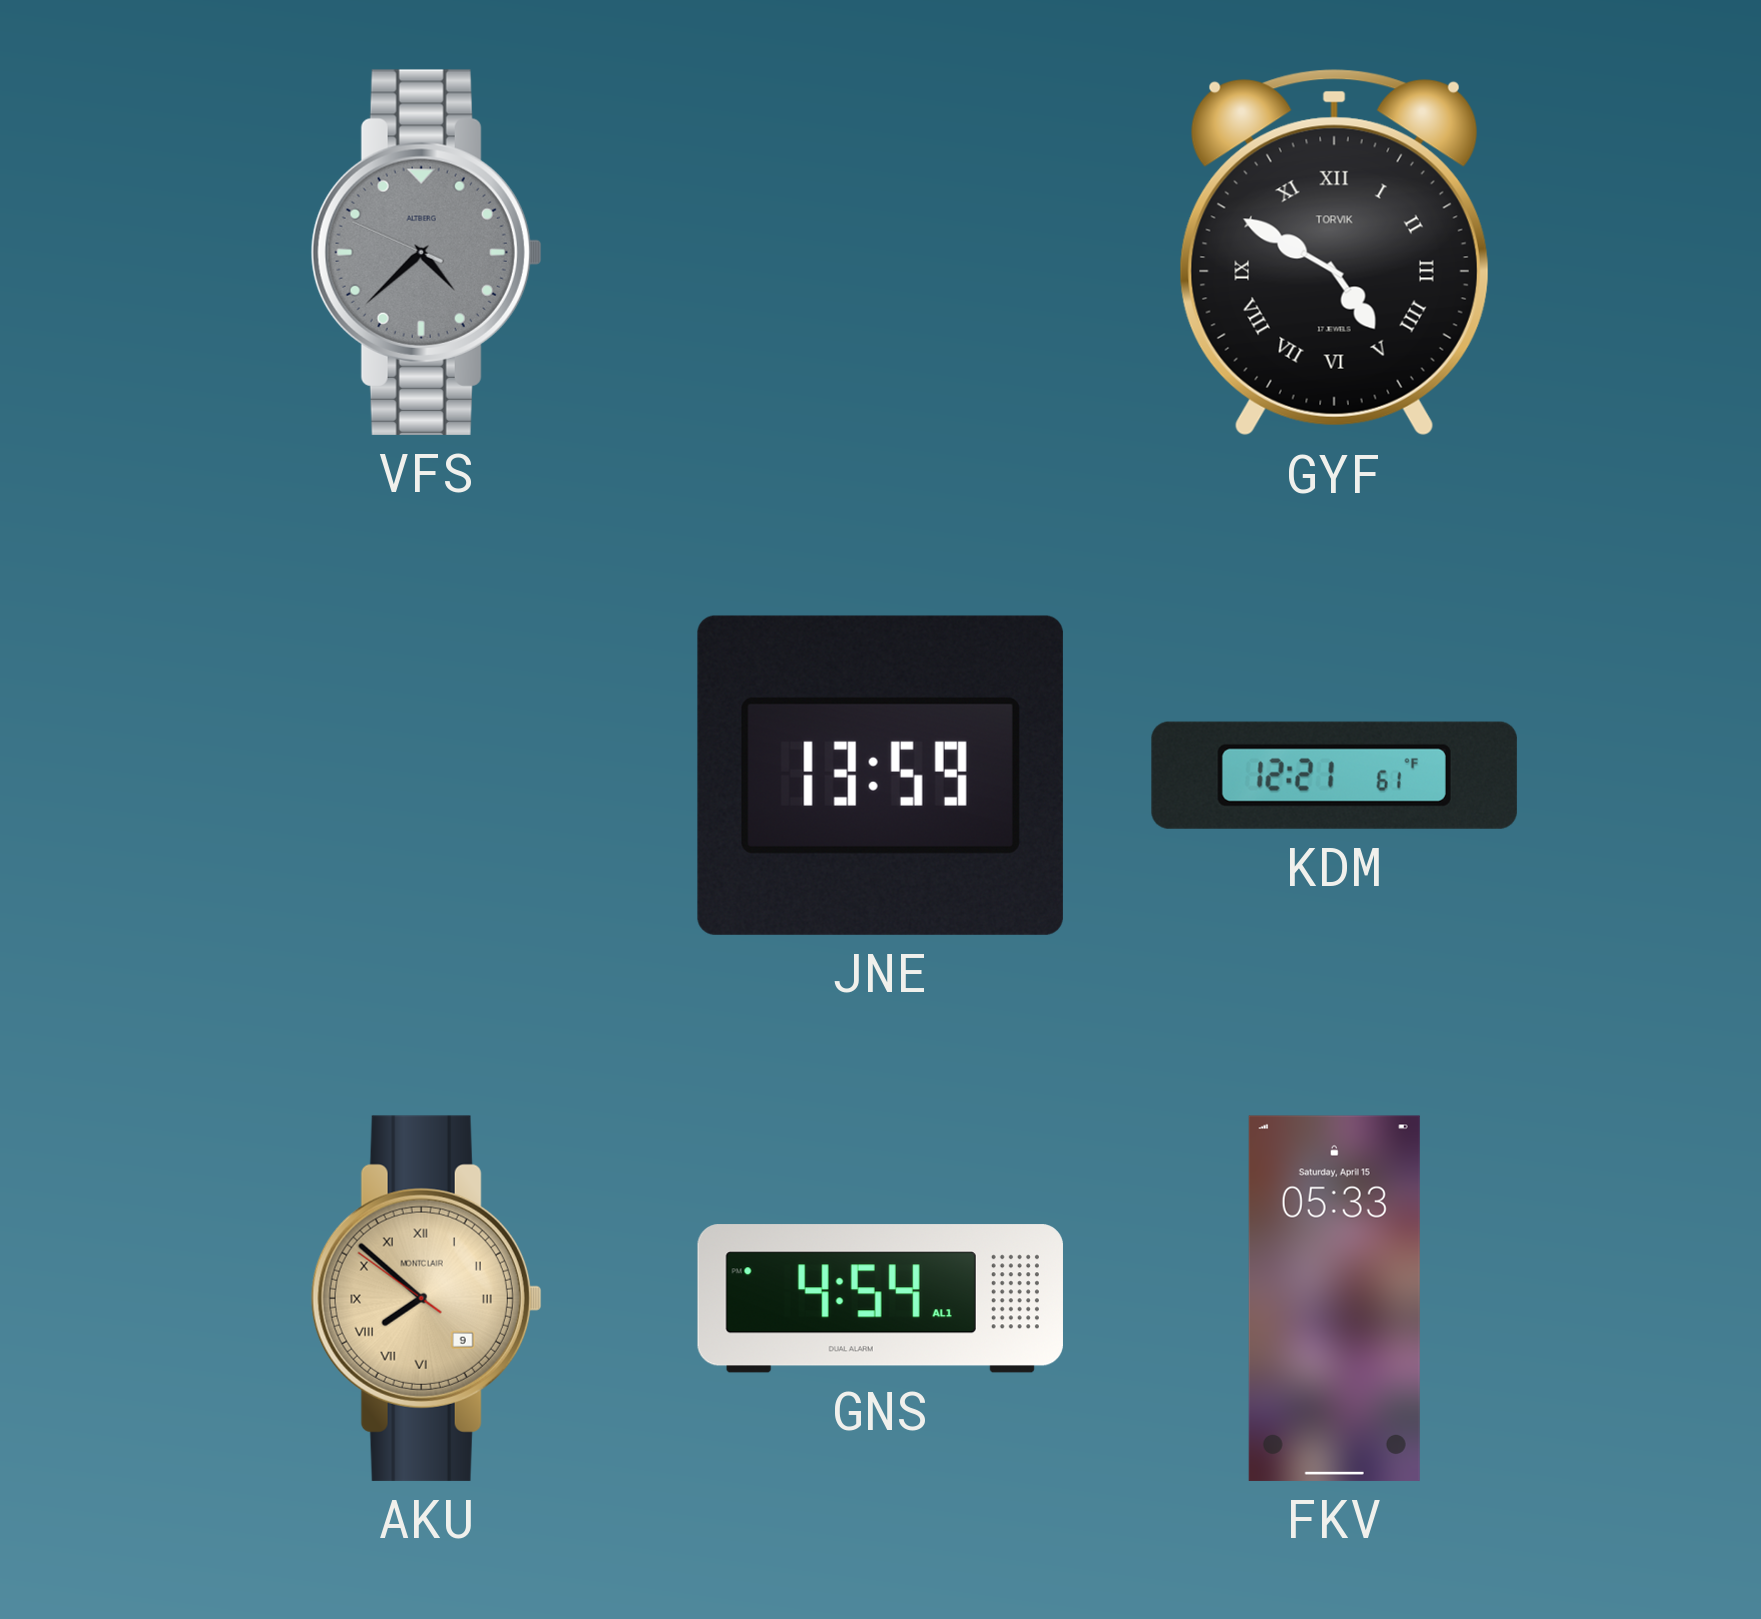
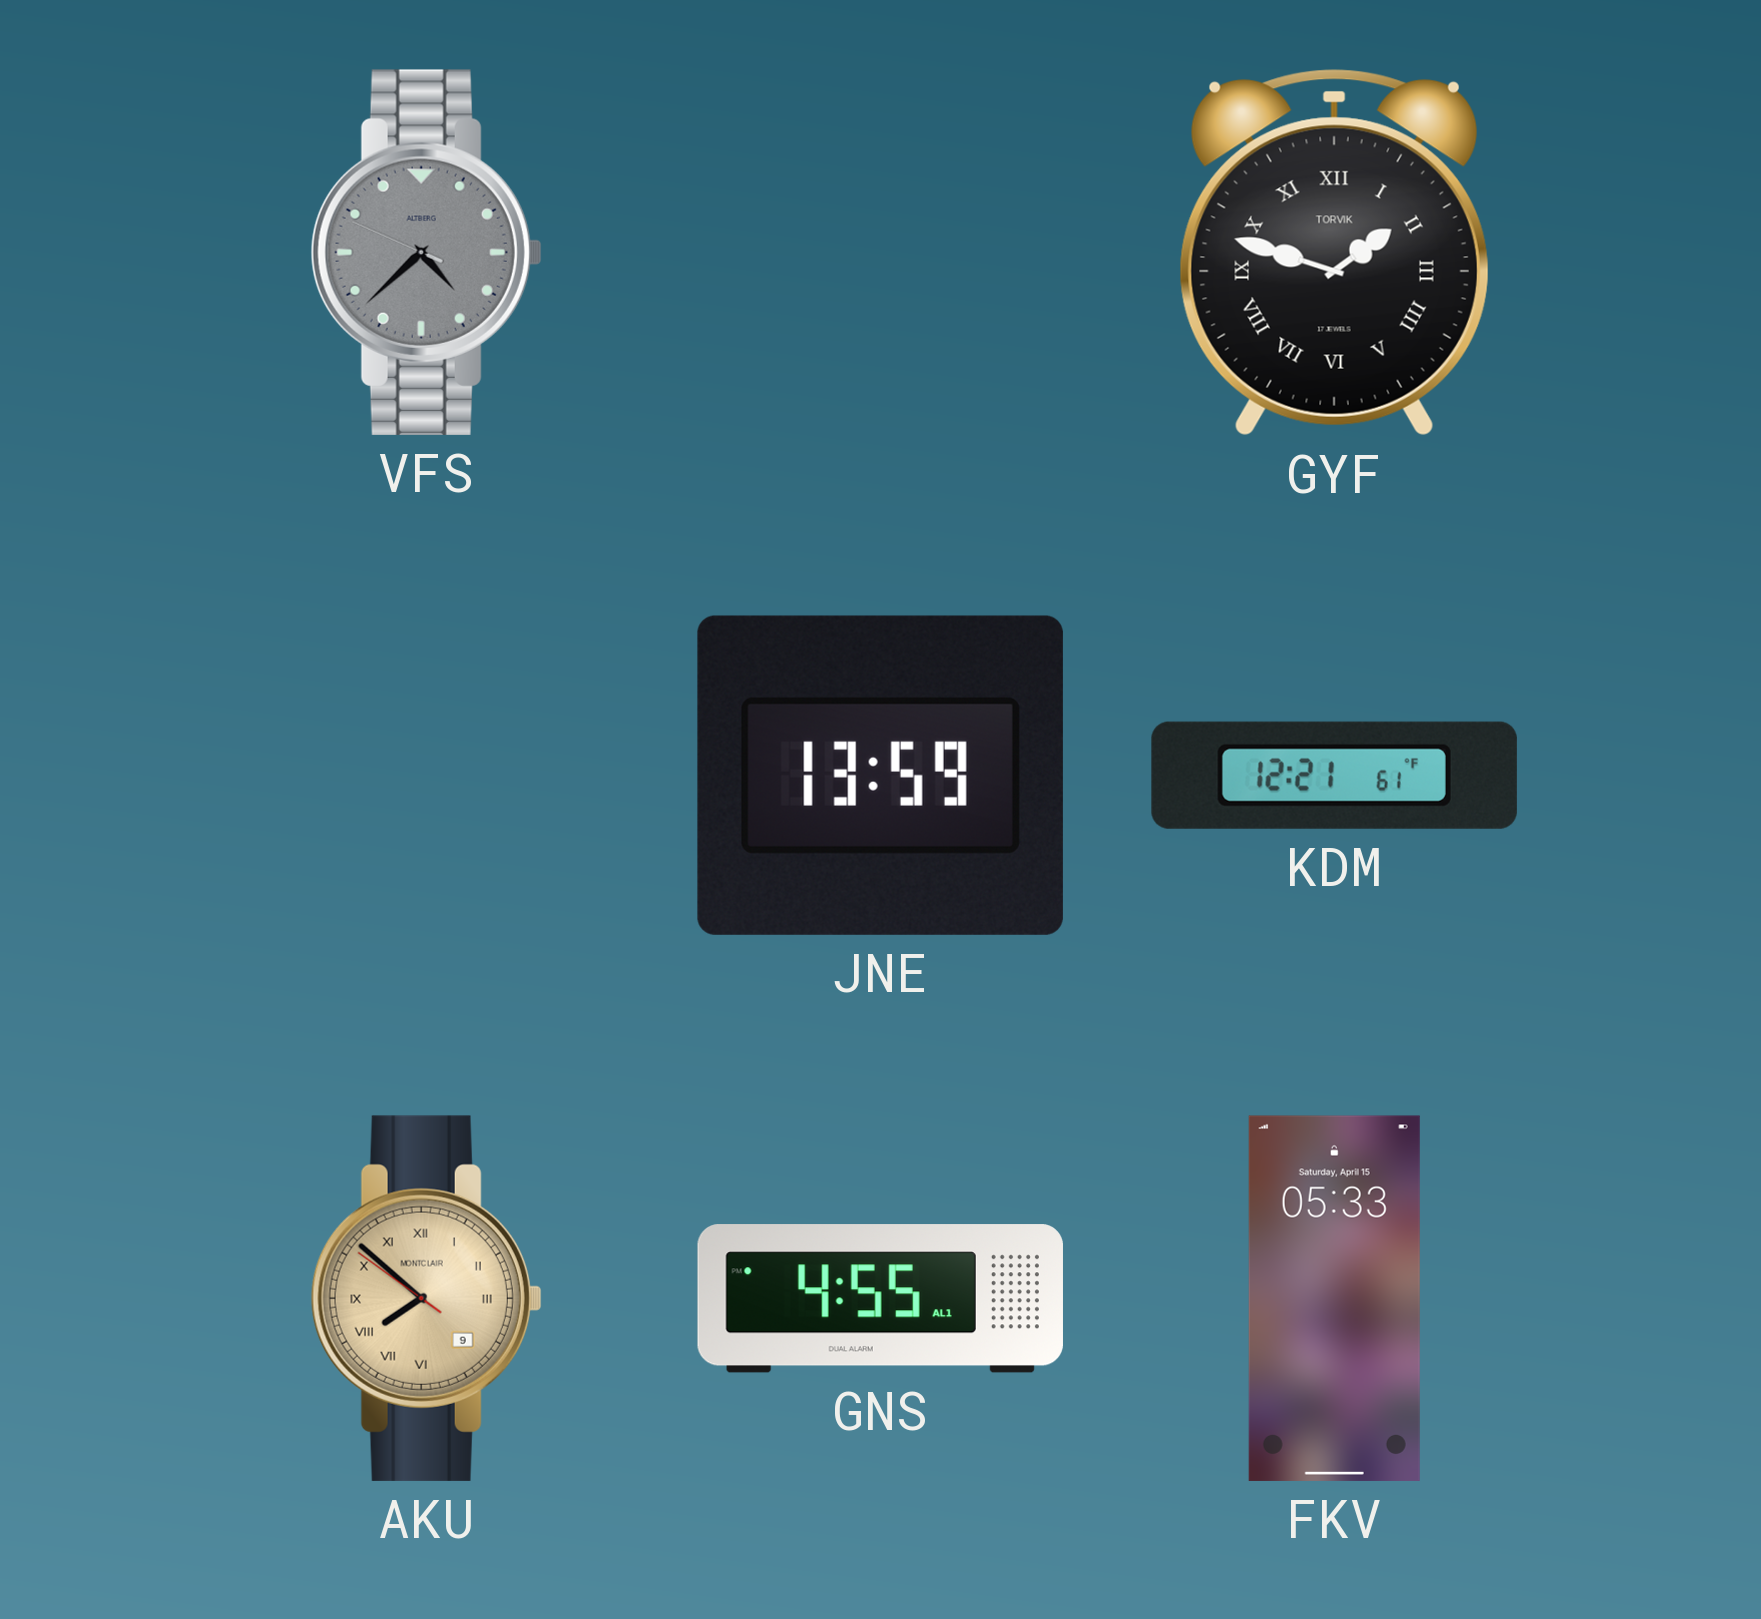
GYF: 4:50 -> 1:48
GNS: 4:54 -> 4:55
